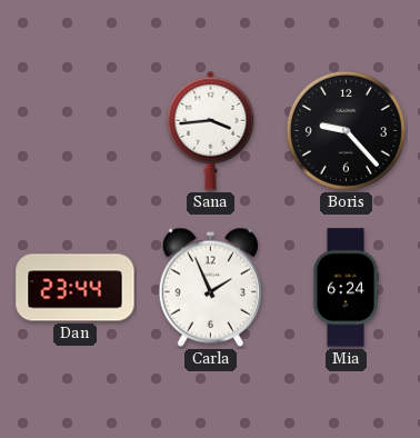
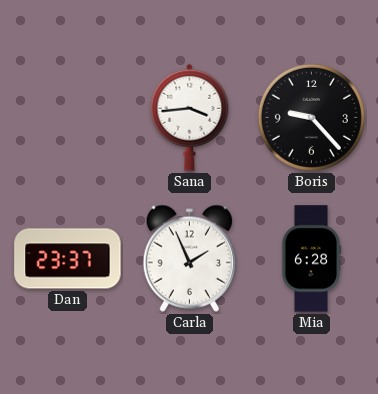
Dan: 23:44 -> 23:37
Mia: 6:24 -> 6:28
